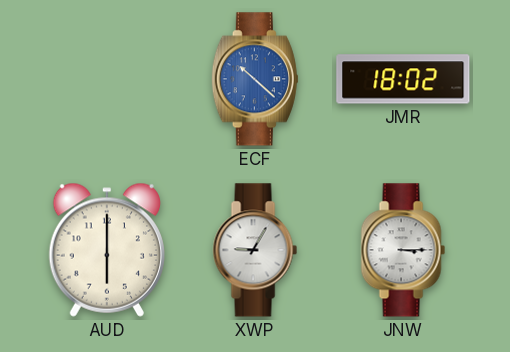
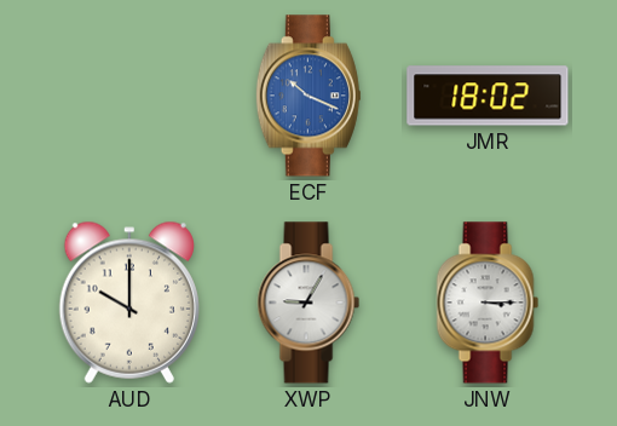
ECF: 10:22 -> 10:19
AUD: 6:00 -> 10:00
